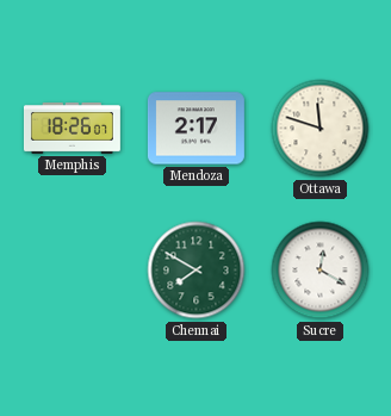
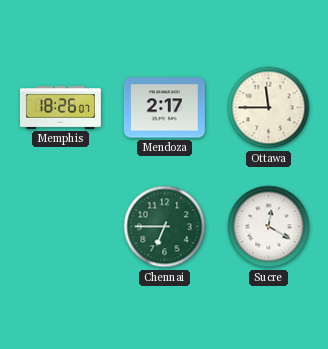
Ottawa: 11:48 -> 11:45
Chennai: 7:50 -> 6:45
